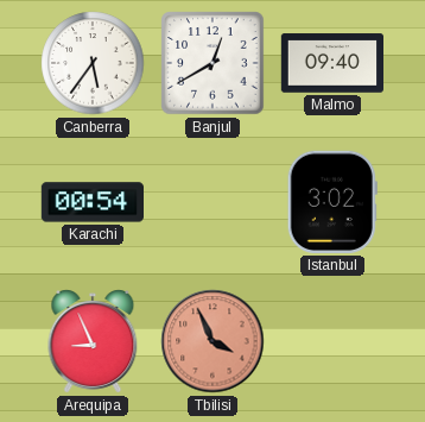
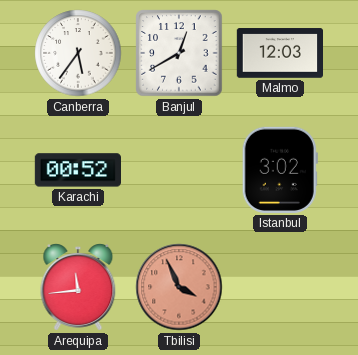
Malmo: 09:40 -> 12:03
Karachi: 00:54 -> 00:52
Arequipa: 8:56 -> 11:44
